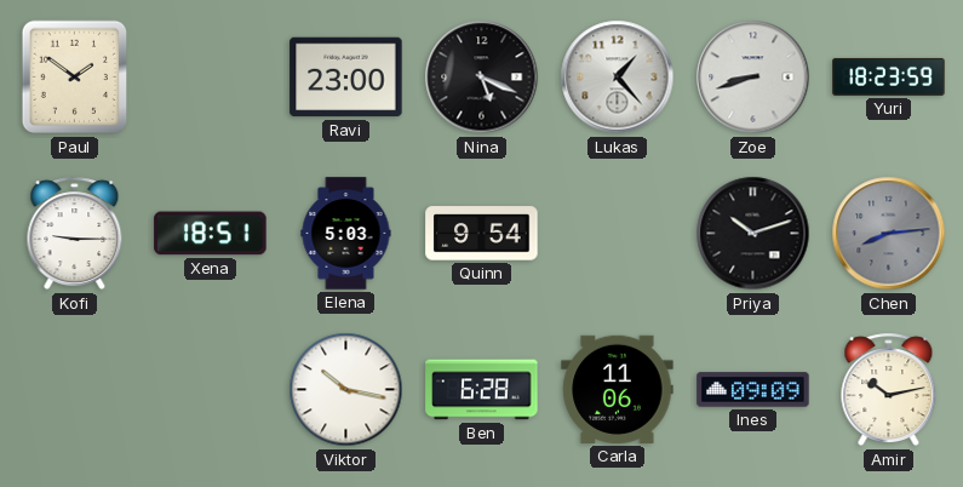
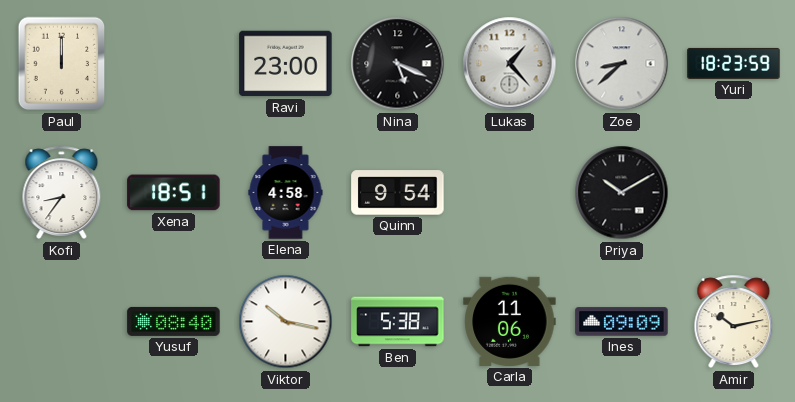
Paul: 1:51 -> 12:00
Zoe: 8:42 -> 8:38
Kofi: 9:15 -> 8:36
Elena: 5:03 -> 4:58
Priya: 10:12 -> 10:10
Chen: 8:14 -> none
Yusuf: none -> 08:40
Ben: 6:28 -> 5:38
